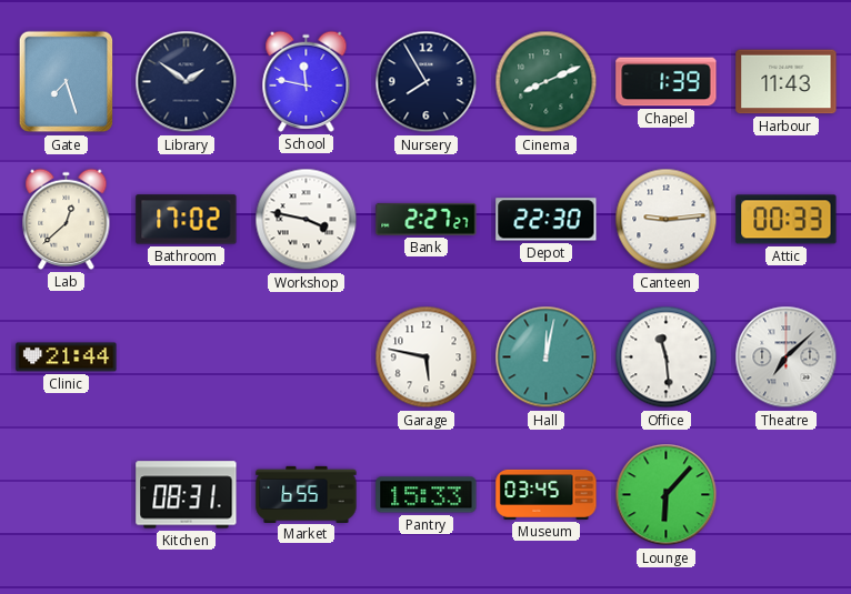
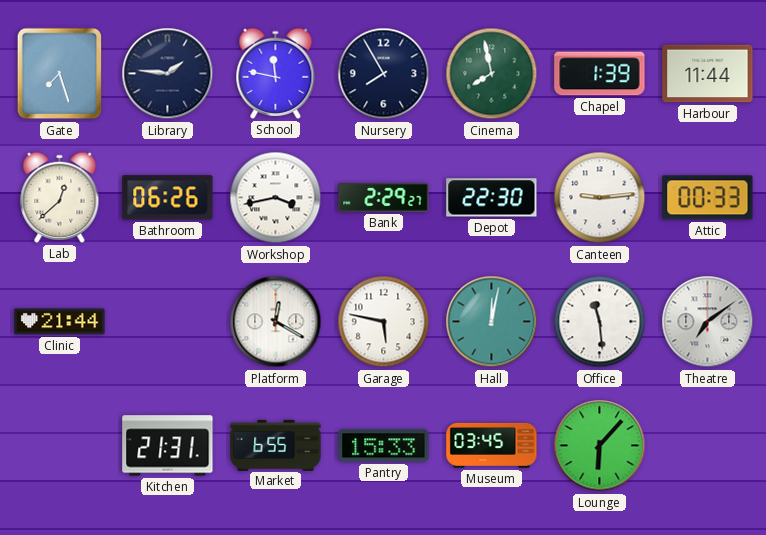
Library: 1:51 -> 1:46
Cinema: 8:11 -> 7:58
Harbour: 11:43 -> 11:44
Bathroom: 17:02 -> 06:26
Workshop: 3:47 -> 3:43
Bank: 2:27 -> 2:29
Platform: none -> 12:20
Theatre: 7:08 -> 7:09
Kitchen: 08:31 -> 21:31
